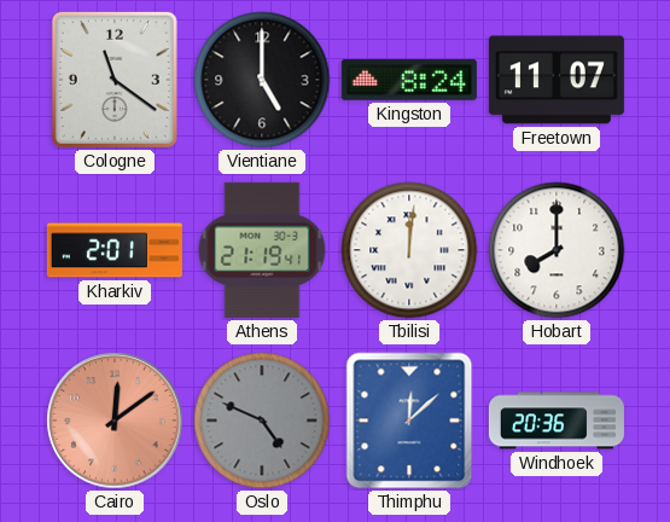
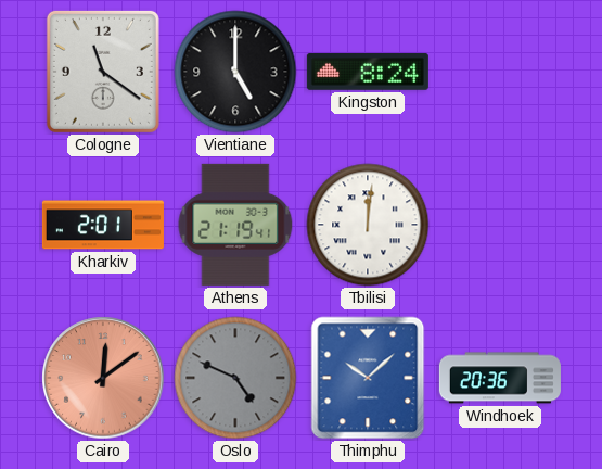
Freetown: 11:07 -> none
Hobart: 8:00 -> none
Thimphu: 12:08 -> 10:08
